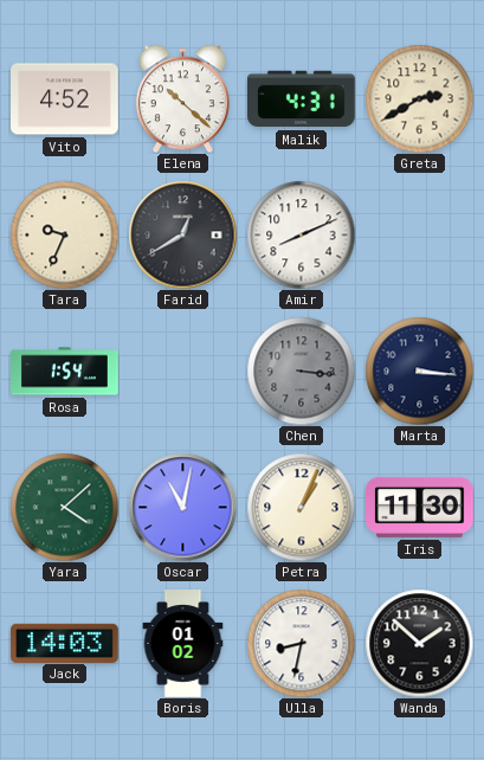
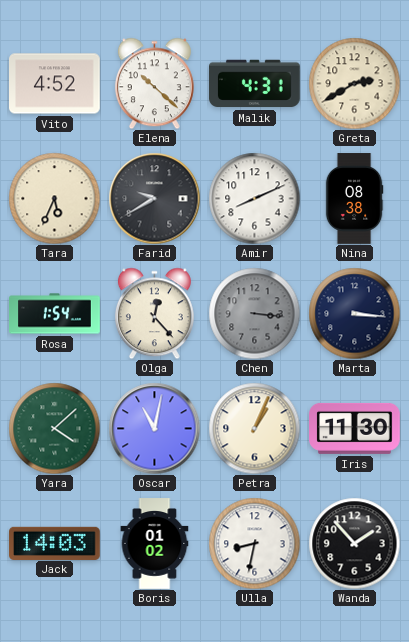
Tara: 9:34 -> 5:34
Farid: 12:40 -> 9:40
Nina: none -> 08:38
Olga: none -> 12:23
Wanda: 1:52 -> 1:53
